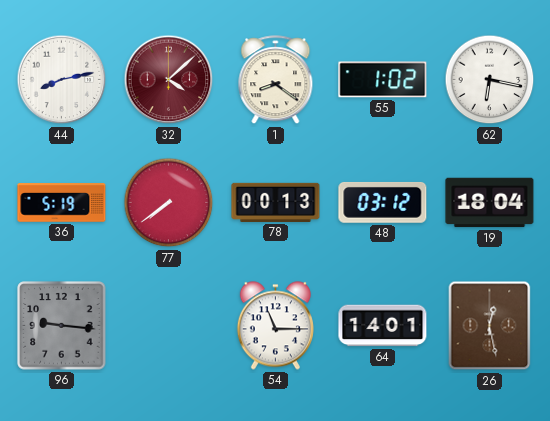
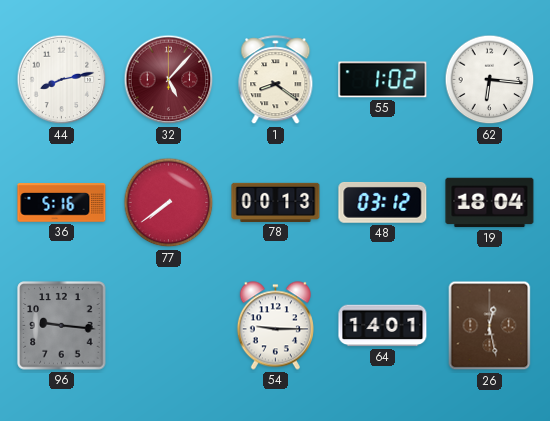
32: 4:08 -> 5:07
62: 6:17 -> 6:16
36: 5:19 -> 5:16
54: 11:15 -> 9:15
